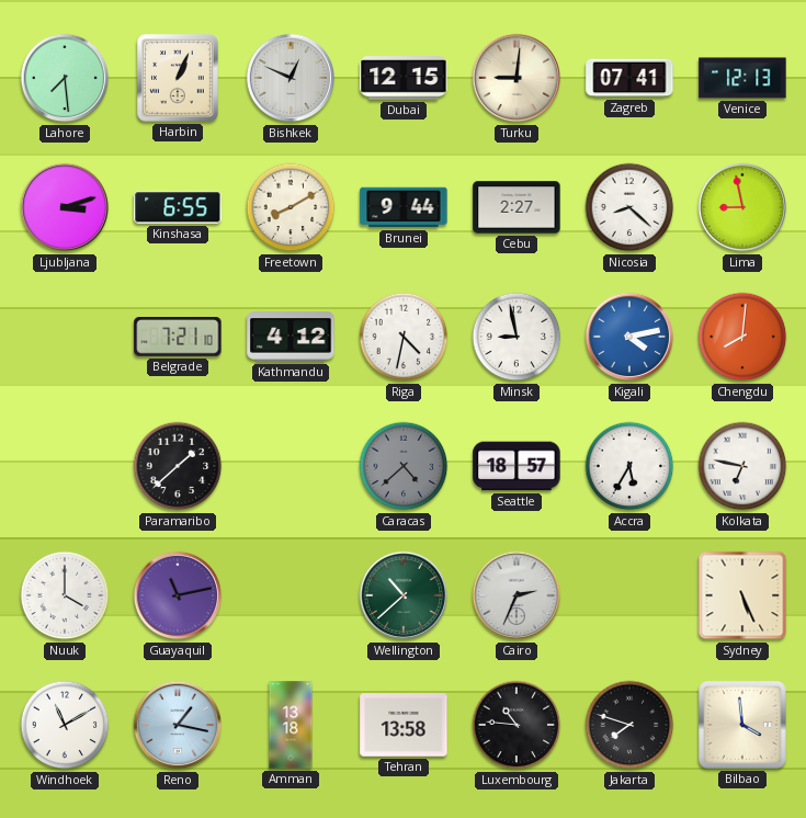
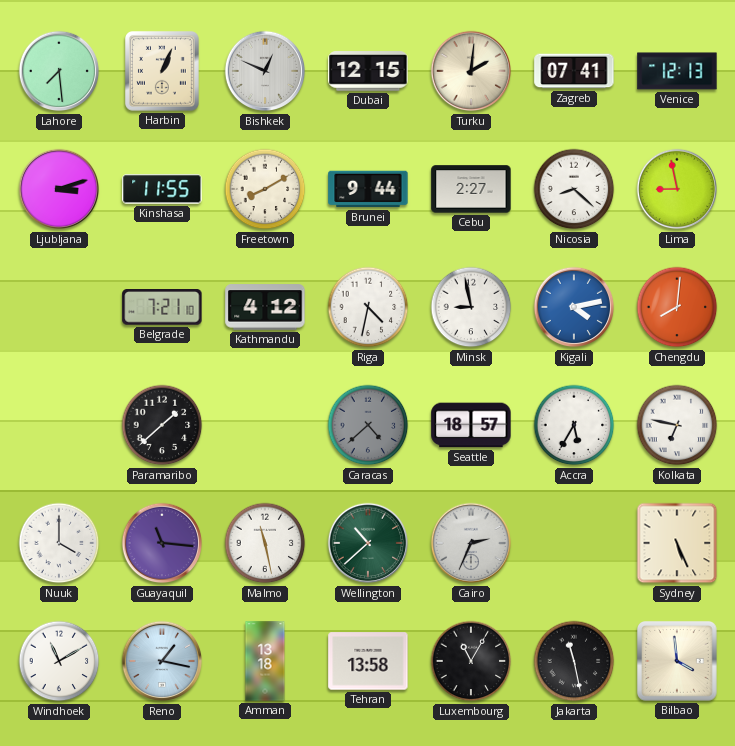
Turku: 9:01 -> 2:01
Kinshasa: 6:55 -> 11:55
Guayaquil: 11:13 -> 11:16
Malmo: none -> 11:28
Luxembourg: 10:46 -> 11:05
Jakarta: 7:48 -> 11:28
